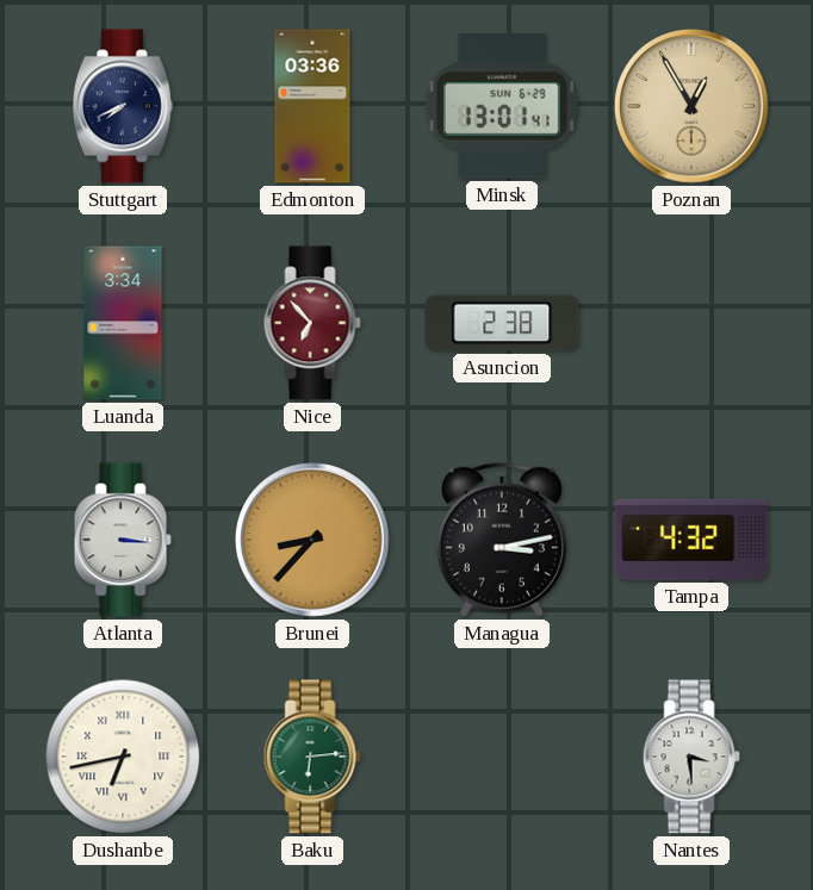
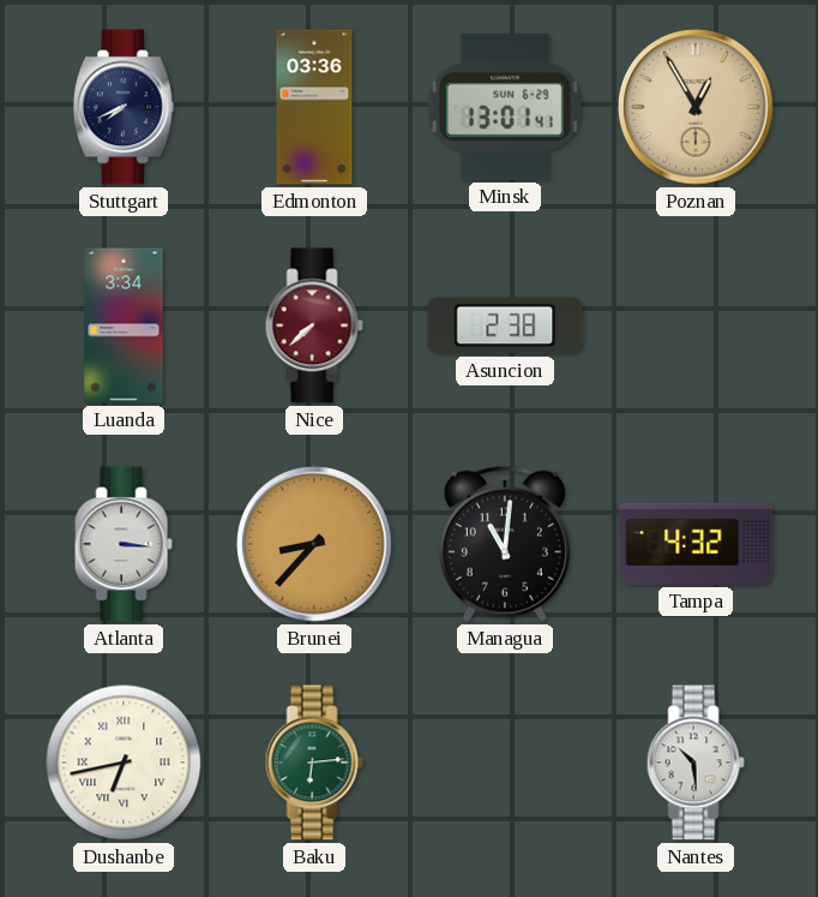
Nice: 6:53 -> 7:38
Managua: 3:13 -> 11:01
Nantes: 3:29 -> 10:29
